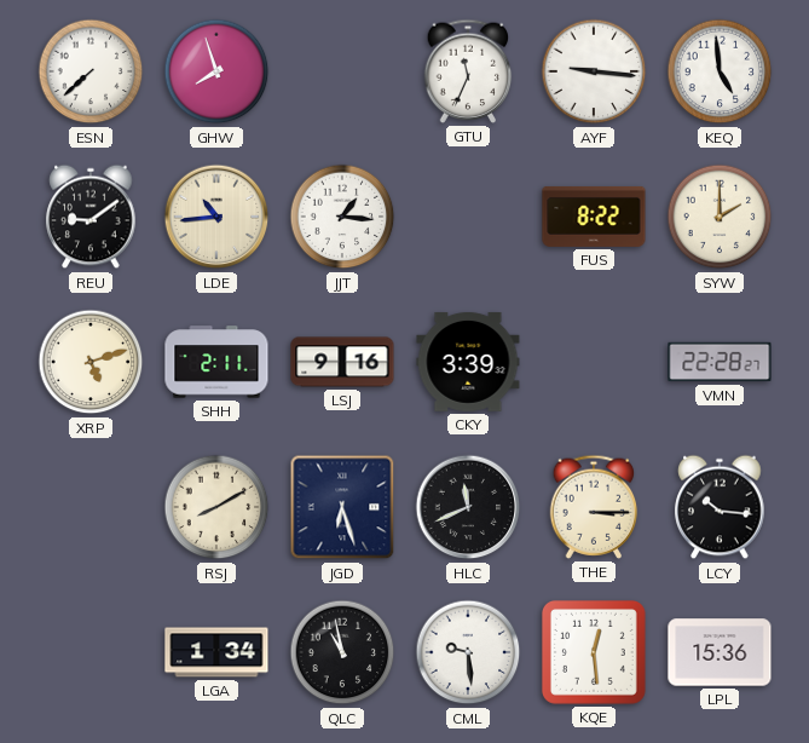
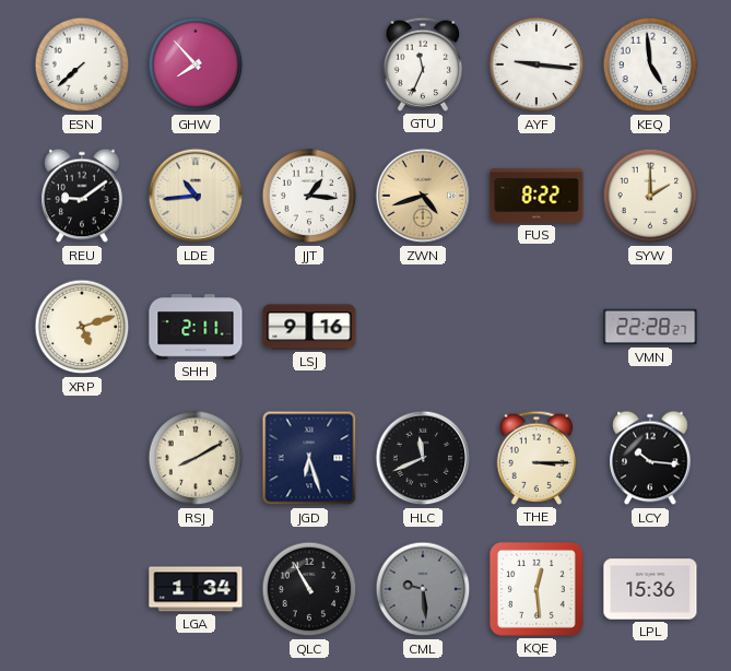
GHW: 7:57 -> 7:53
ZWN: none -> 4:42
CKY: 3:39 -> none
QLC: 10:58 -> 10:55
CML dial: white -> grey
